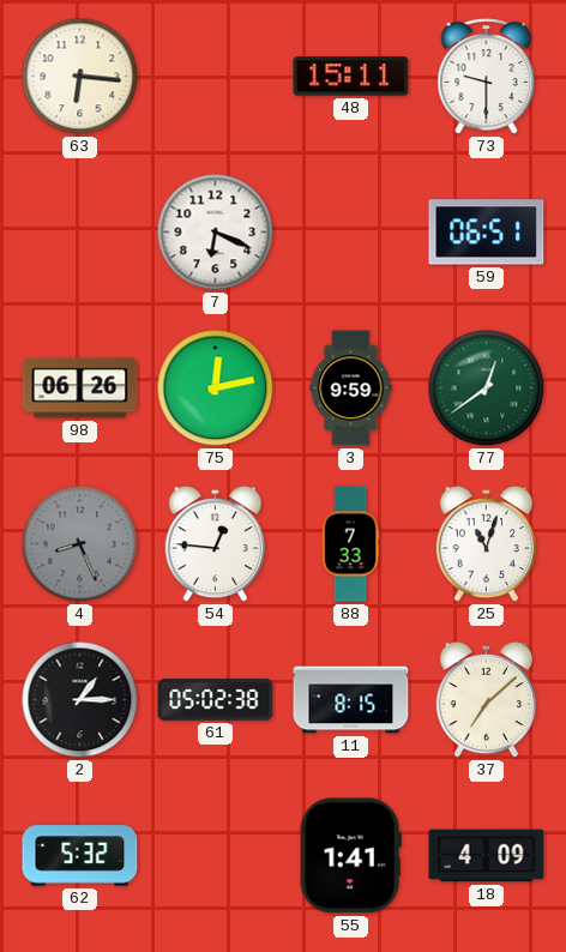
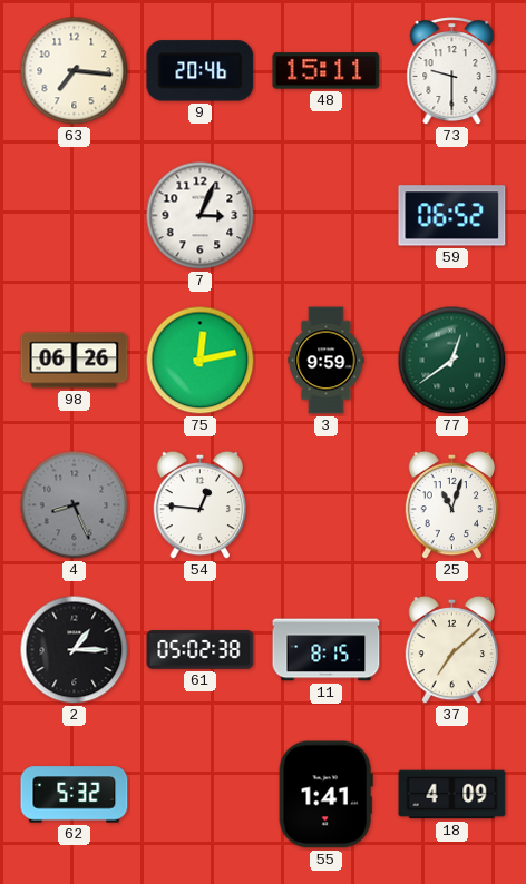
63: 6:16 -> 7:16
9: none -> 20:46
7: 6:19 -> 3:04
59: 06:51 -> 06:52
88: 7:33 -> none
